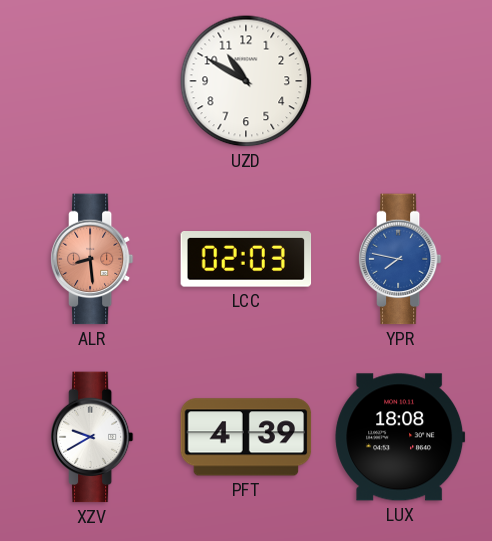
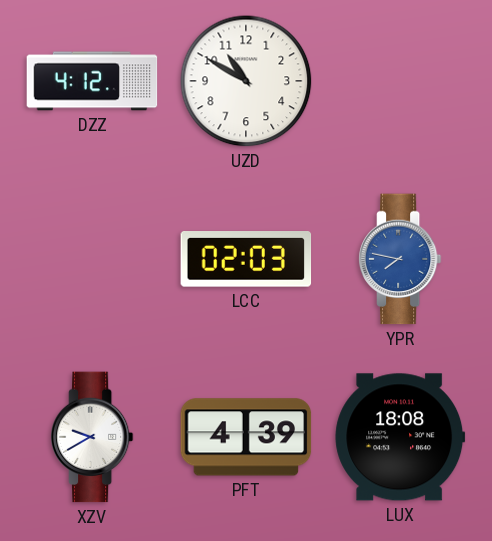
DZZ: none -> 4:12
ALR: 8:29 -> none
